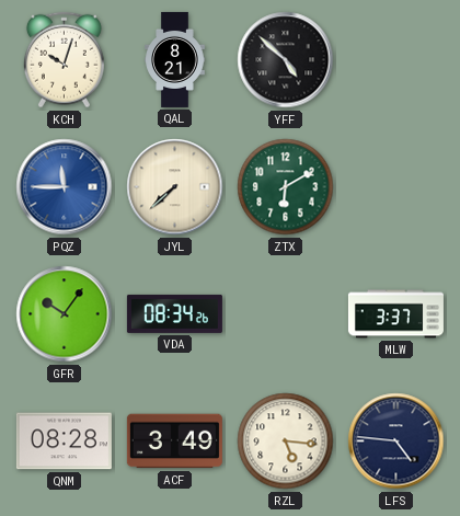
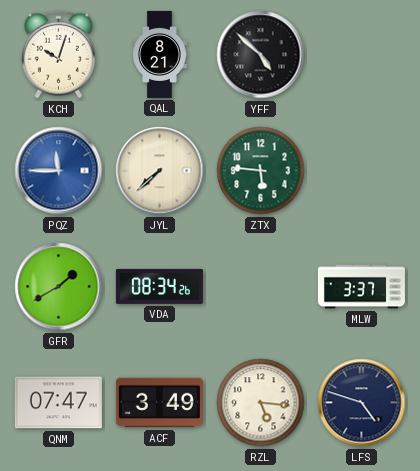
ZTX: 6:10 -> 5:46
GFR: 10:06 -> 1:40
QNM: 08:28 -> 07:47
LFS: 4:46 -> 4:48
